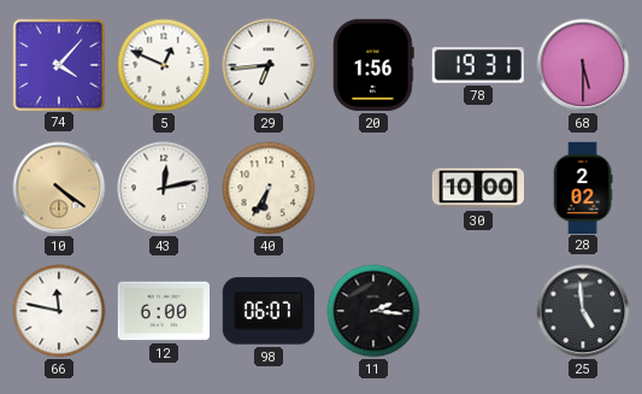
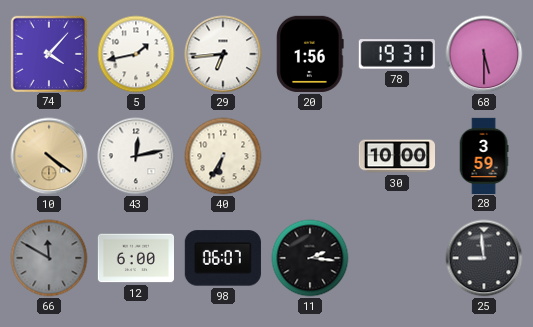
5: 12:49 -> 1:43
28: 2:02 -> 3:59
66: 11:47 -> 11:50
66 dial: white -> grey
25: 4:59 -> 8:59
